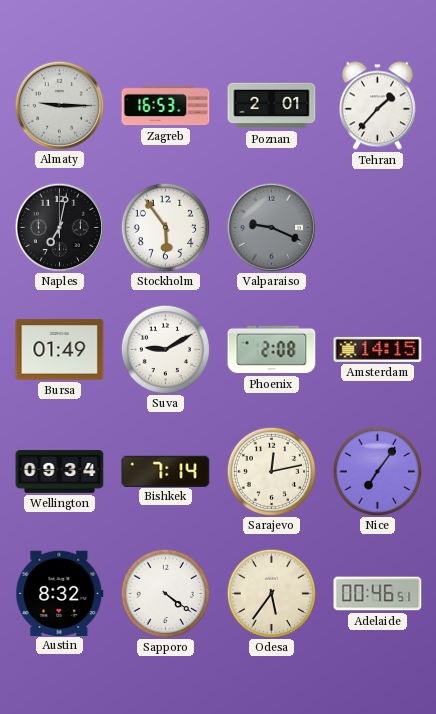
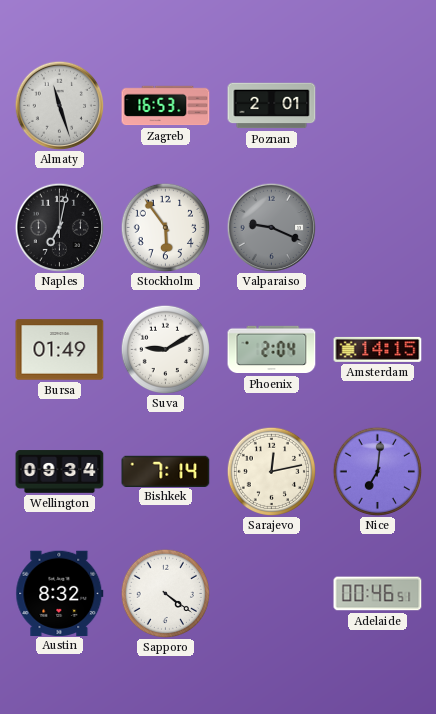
Almaty: 9:15 -> 11:27
Tehran: 1:37 -> none
Phoenix: 2:08 -> 2:04
Nice: 7:06 -> 7:01
Odesa: 5:36 -> none
